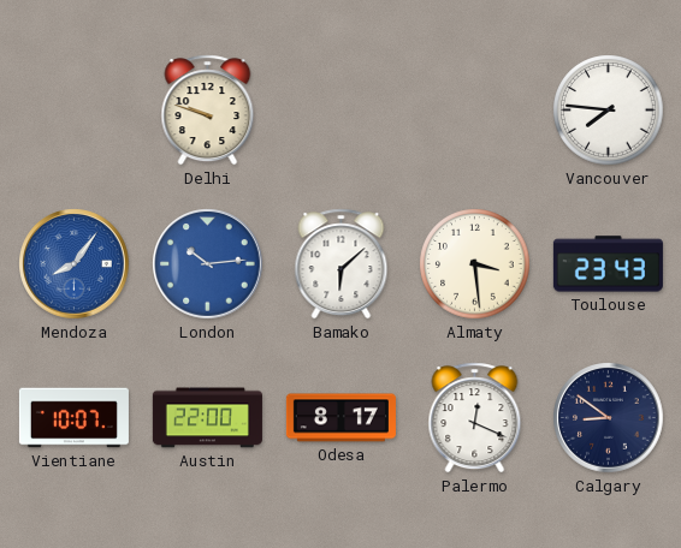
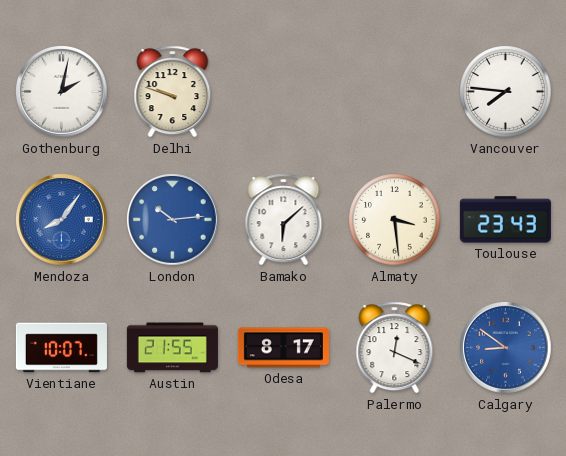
Gothenburg: none -> 2:02
Austin: 22:00 -> 21:55
Calgary dial: navy -> blue
